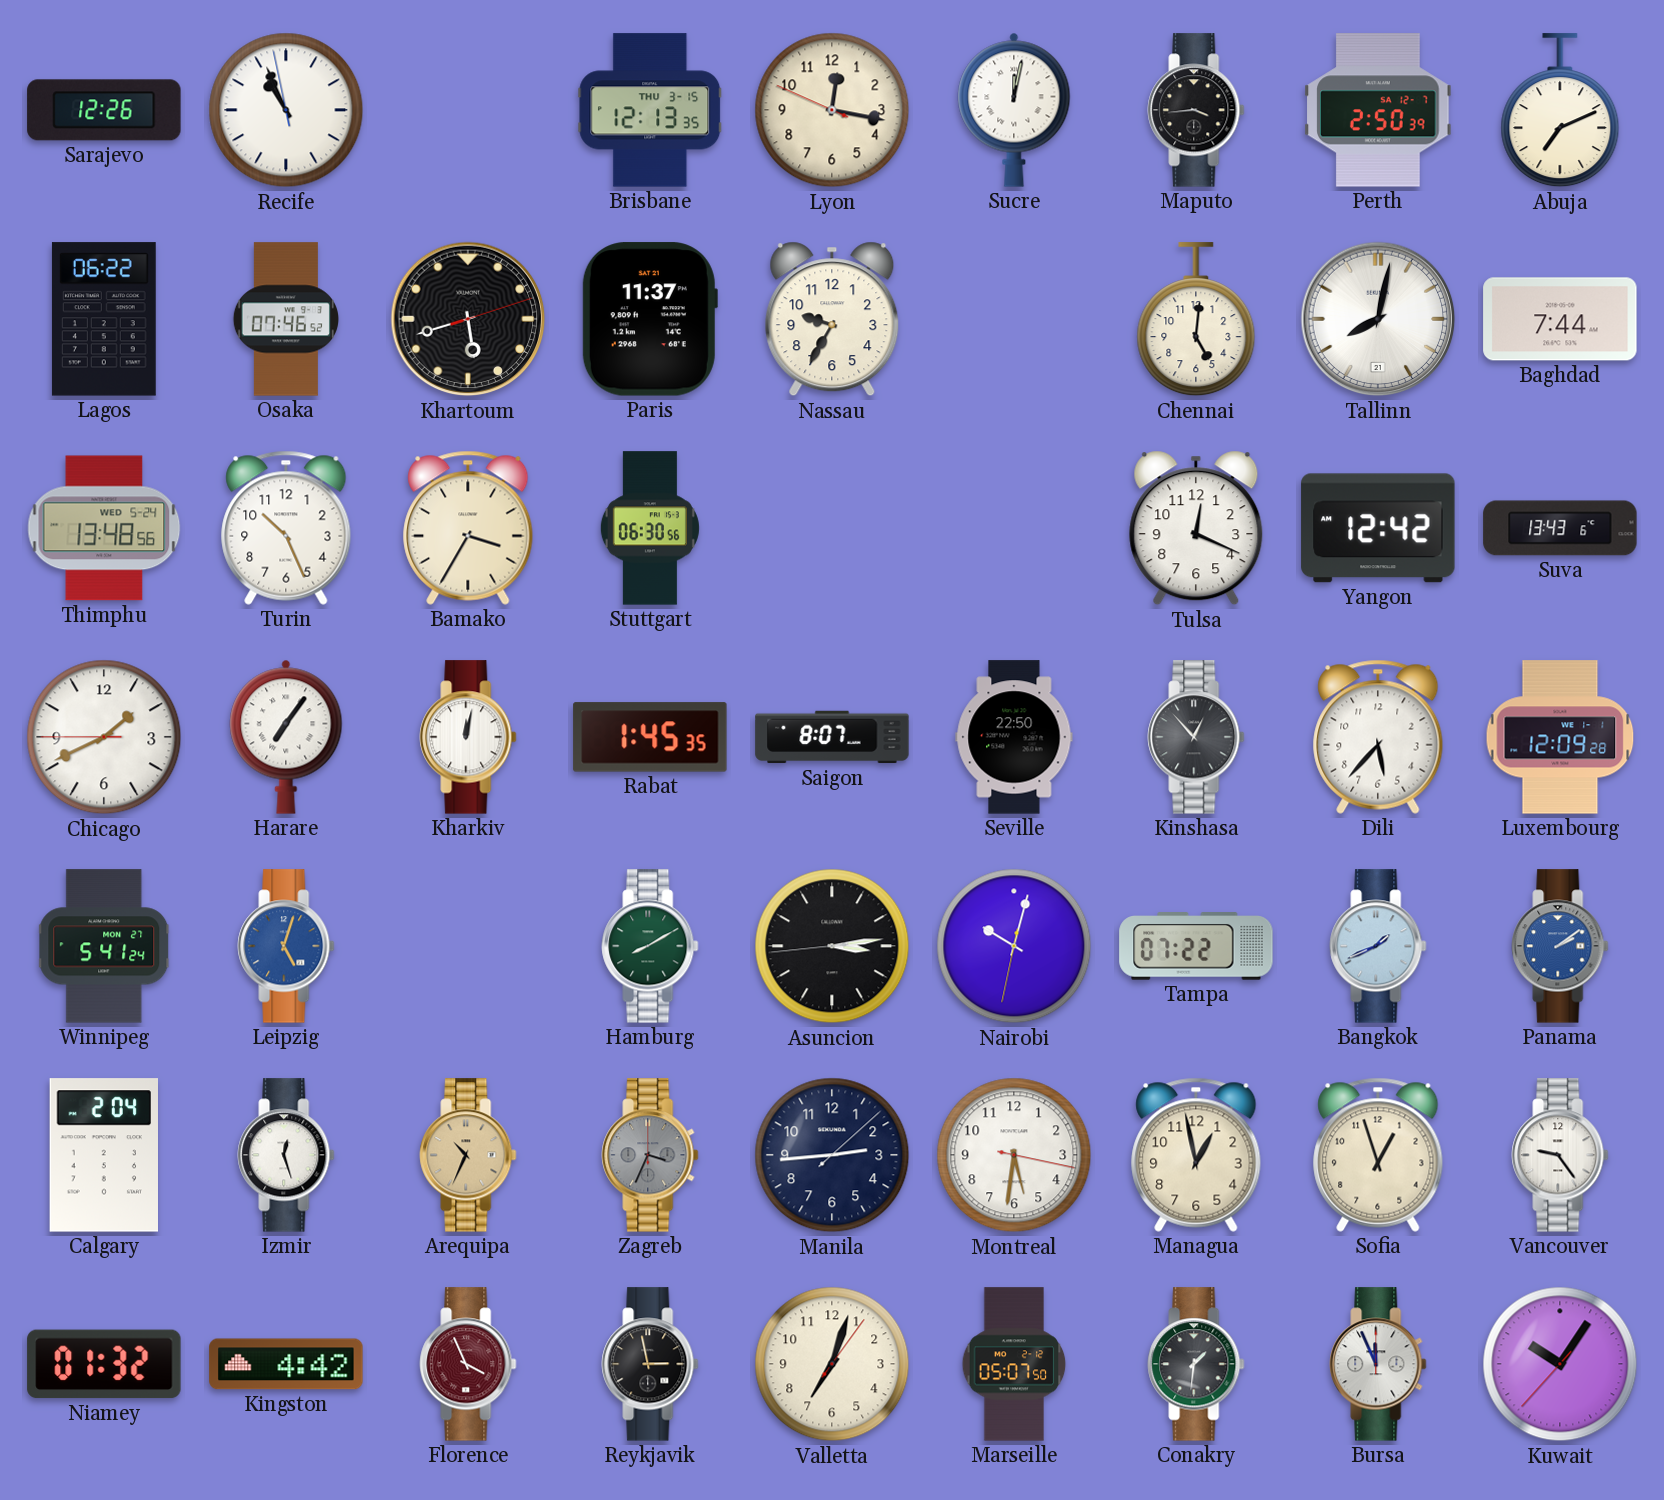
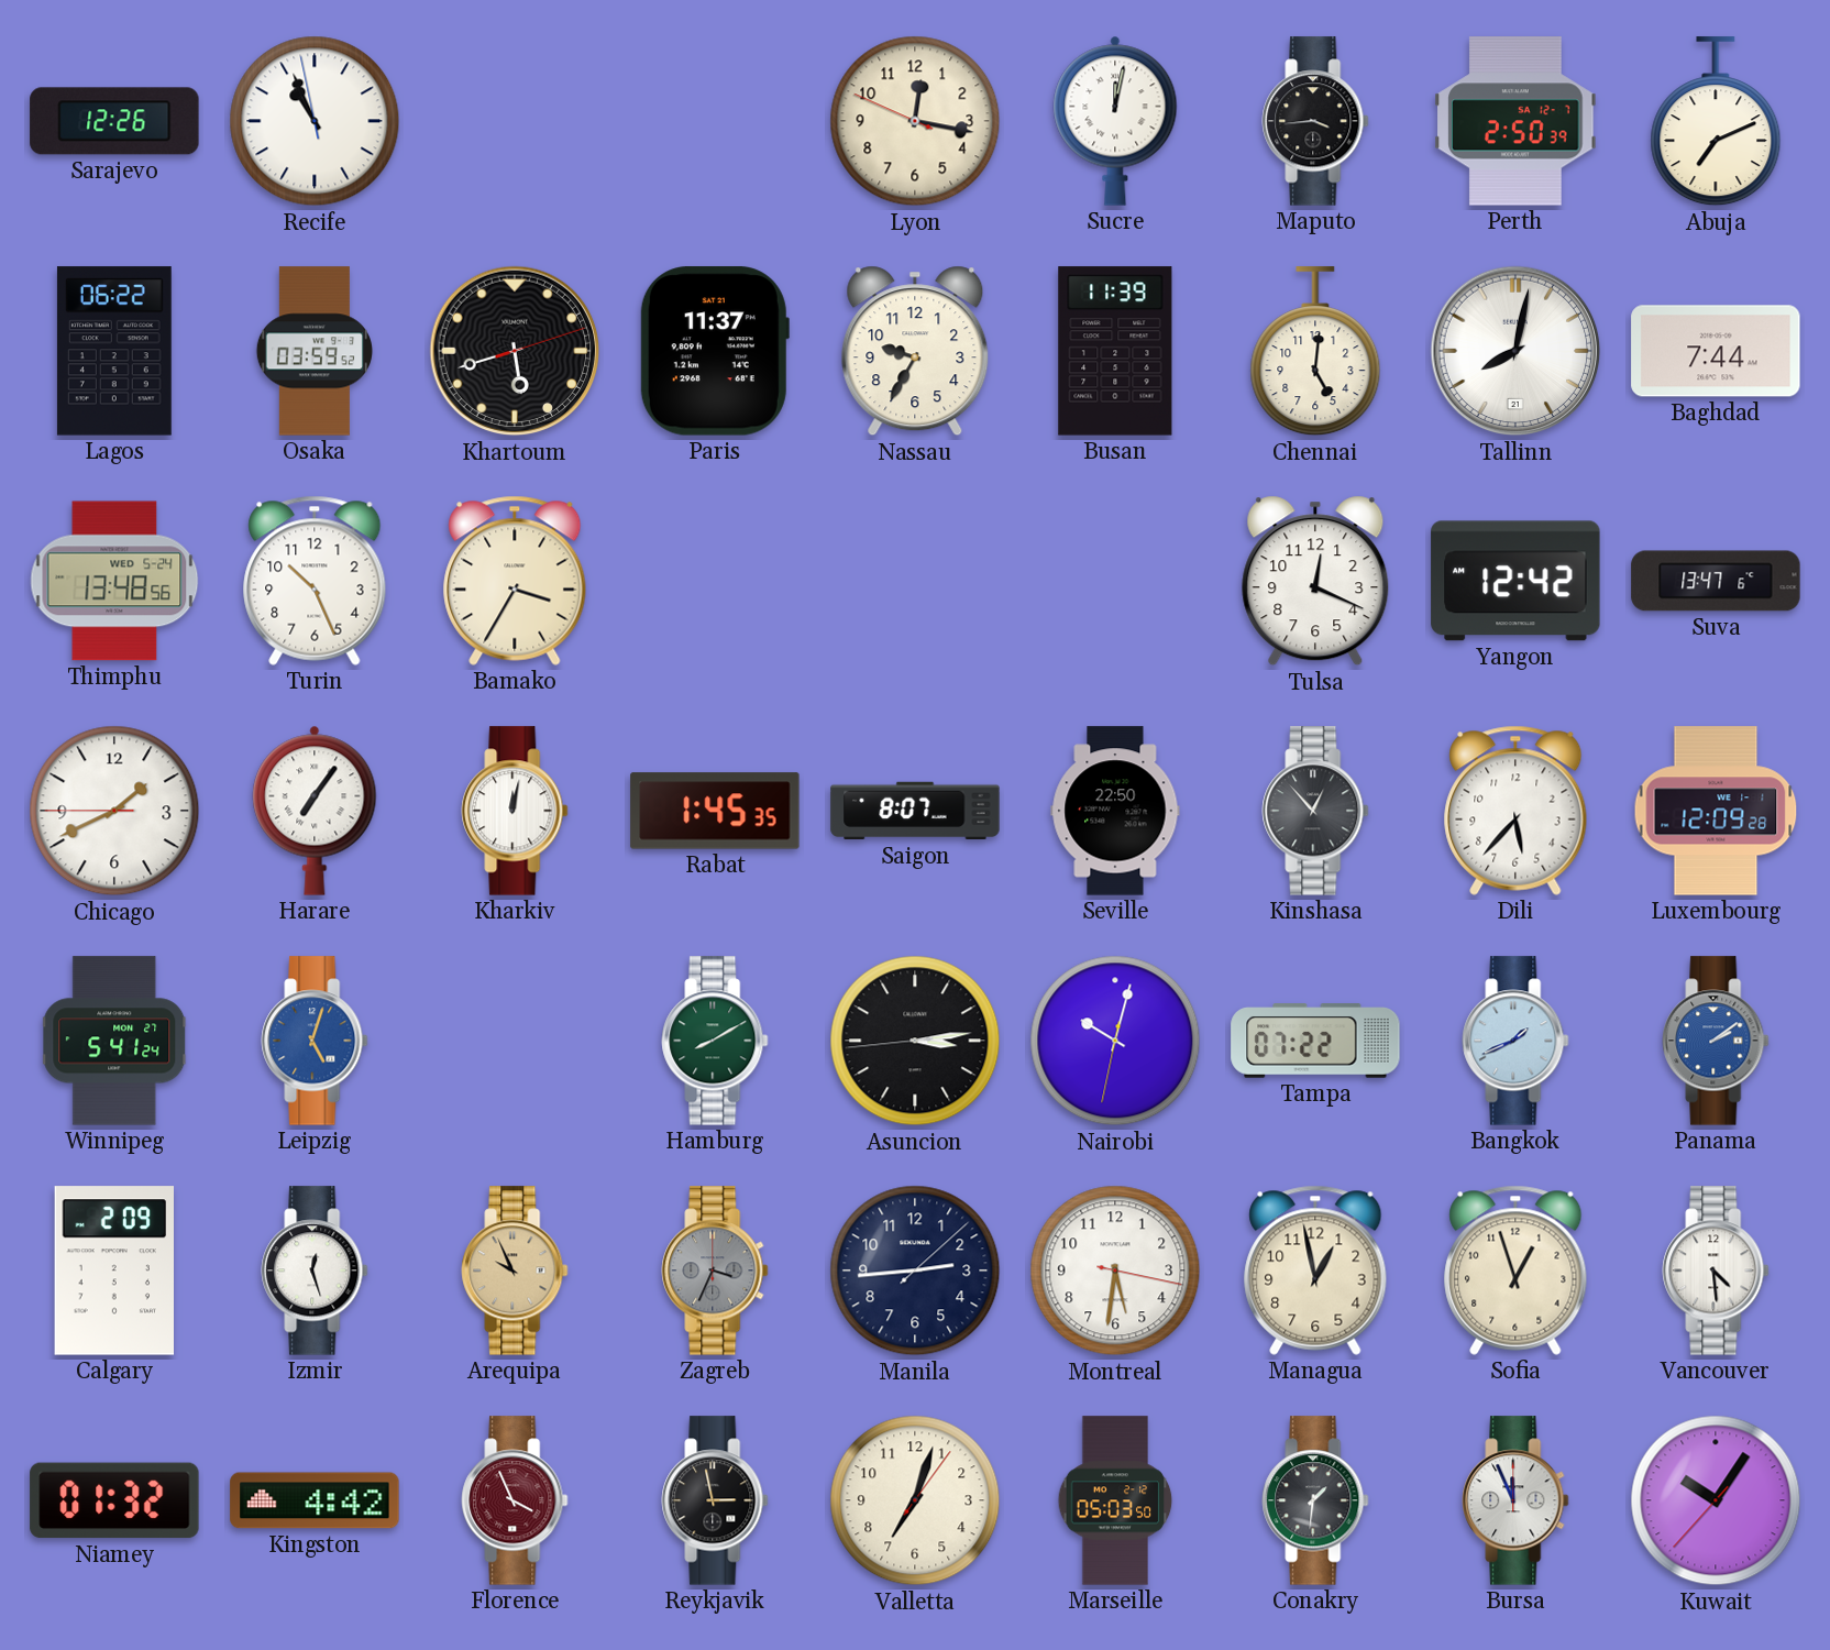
Brisbane: 12:13 -> none
Osaka: 07:46 -> 03:59
Busan: none -> 11:39
Stuttgart: 06:30 -> none
Suva: 13:43 -> 13:47
Calgary: 2:04 -> 2:09
Arequipa: 10:34 -> 9:56
Vancouver: 9:24 -> 4:29
Marseille: 05:07 -> 05:03
